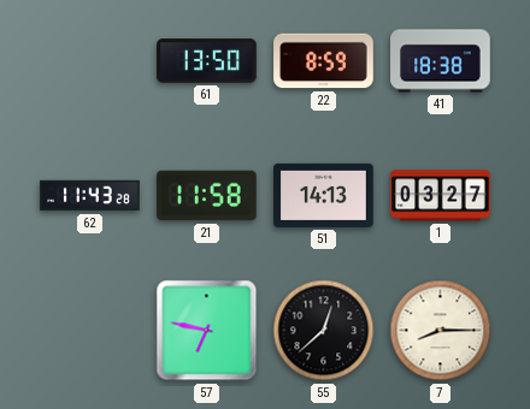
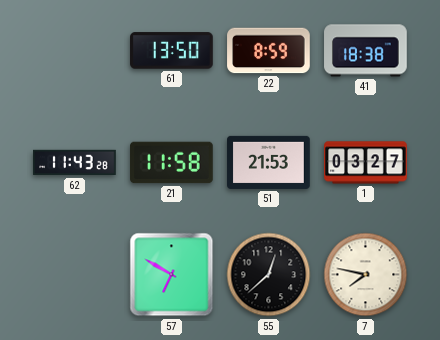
51: 14:13 -> 21:53
57: 6:47 -> 6:50
7: 8:15 -> 7:47
